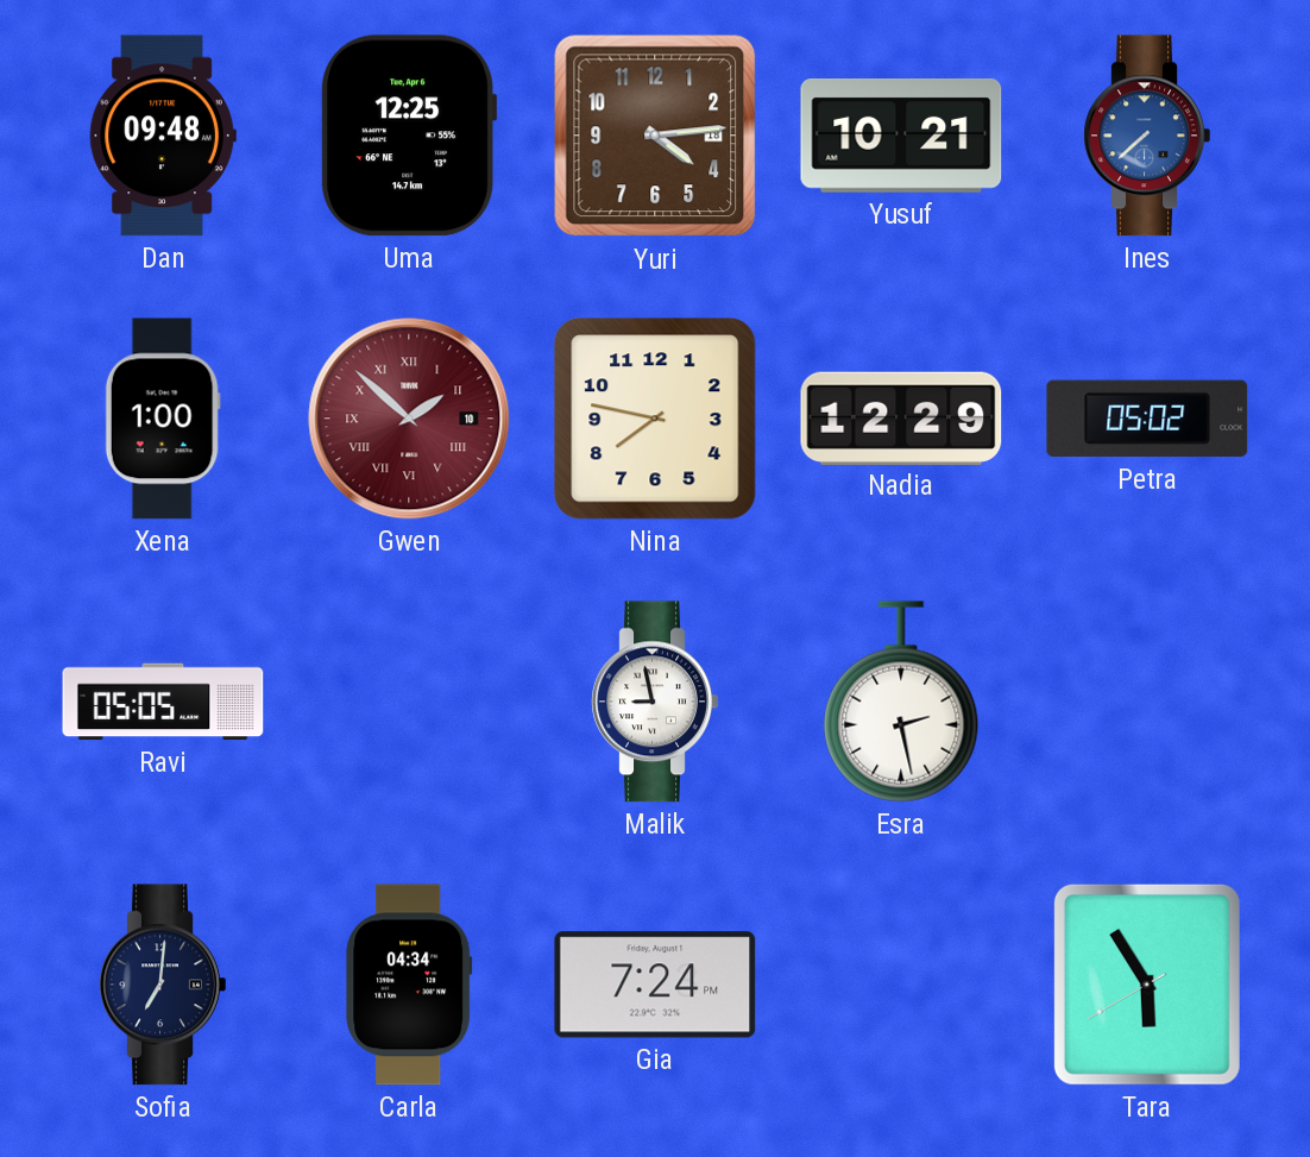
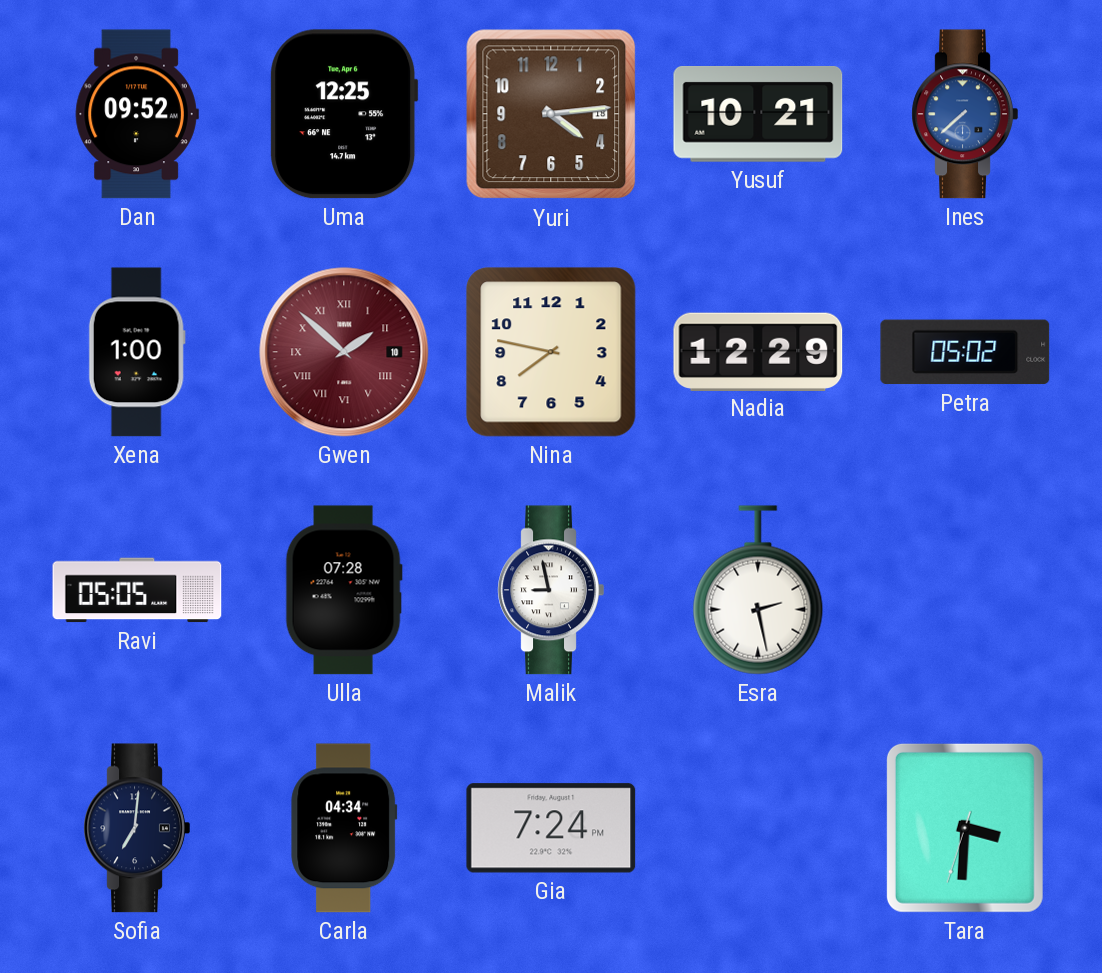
Dan: 09:48 -> 09:52
Ulla: none -> 07:28
Tara: 5:54 -> 3:30
